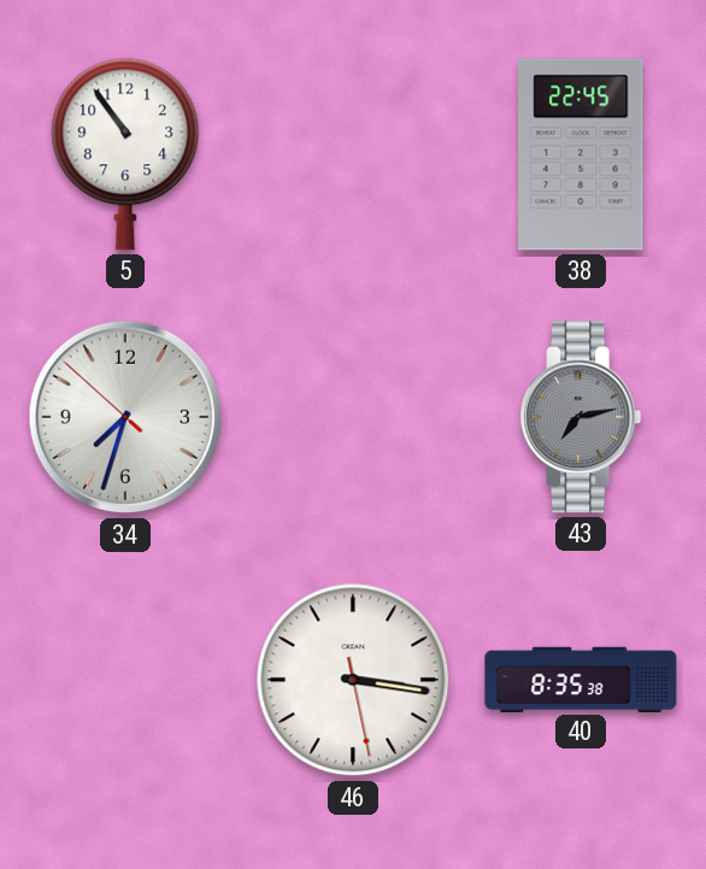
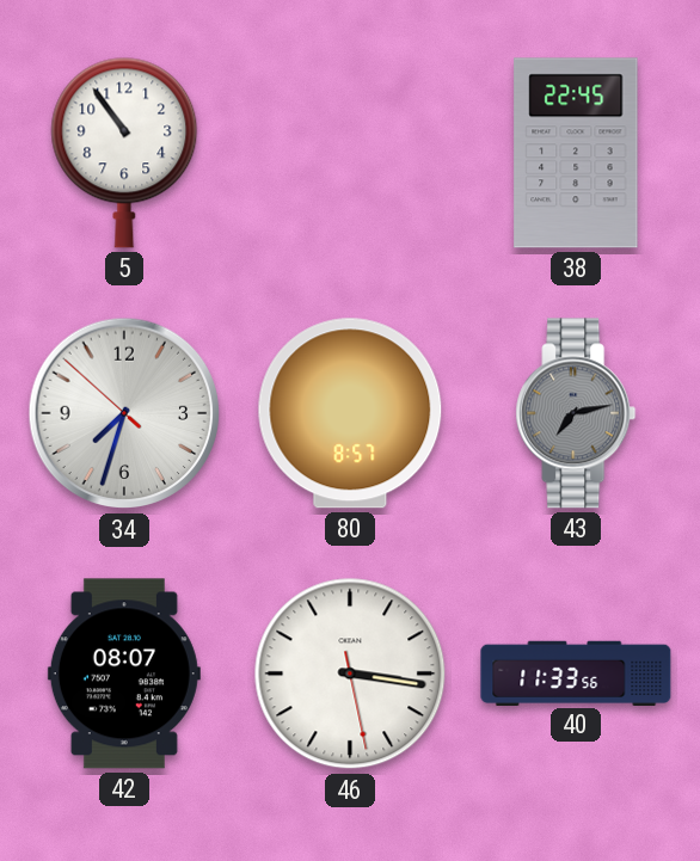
80: none -> 8:57
42: none -> 08:07
40: 8:35 -> 11:33
